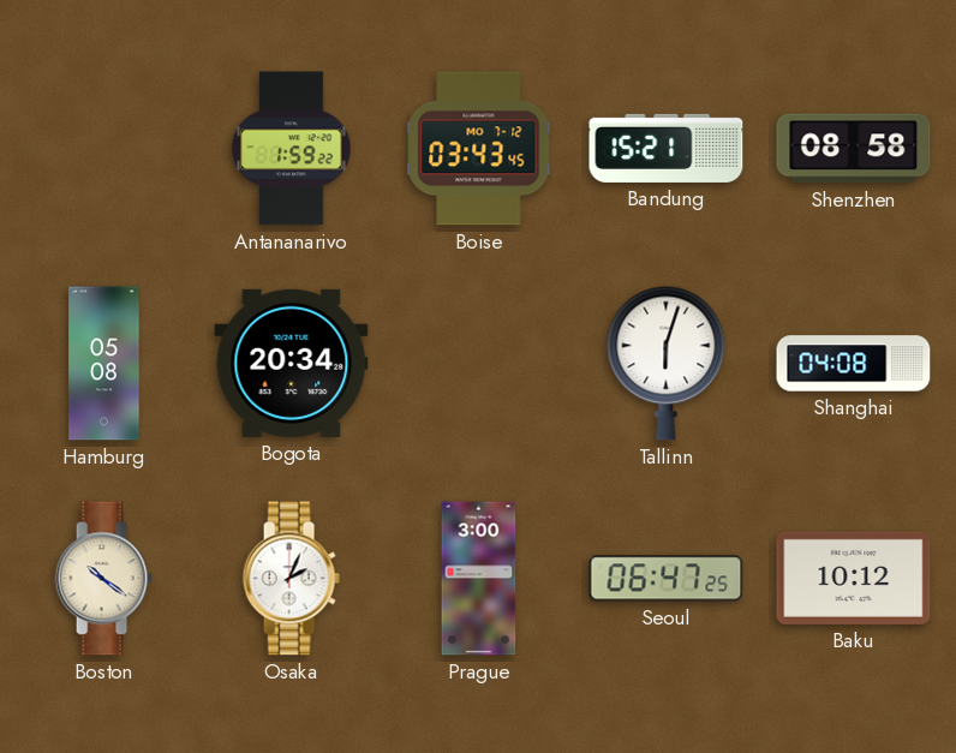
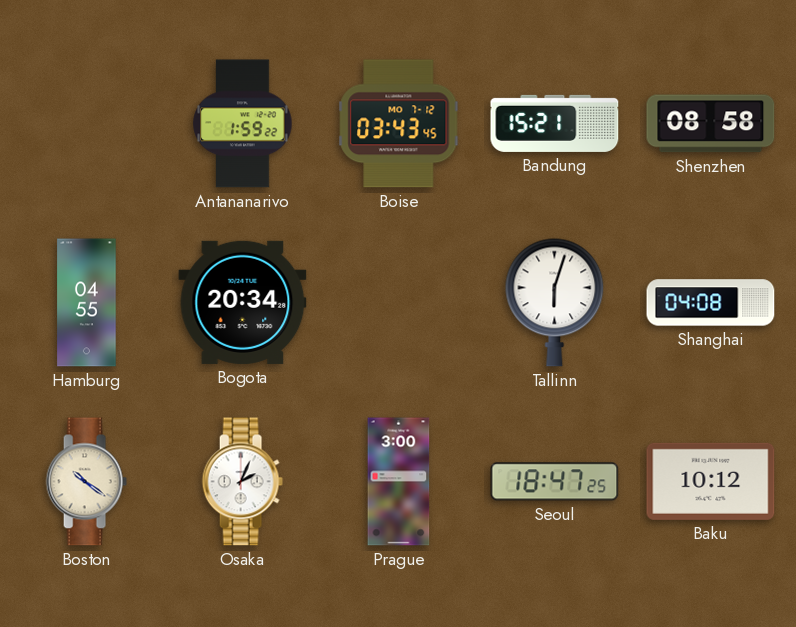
Hamburg: 05:08 -> 04:55
Seoul: 06:47 -> 18:47
